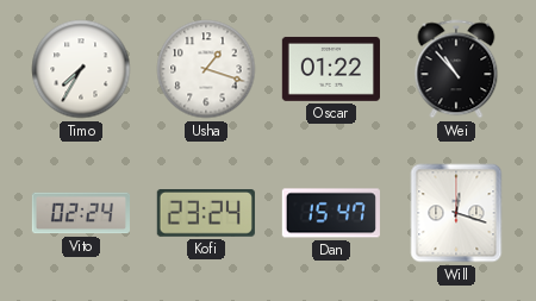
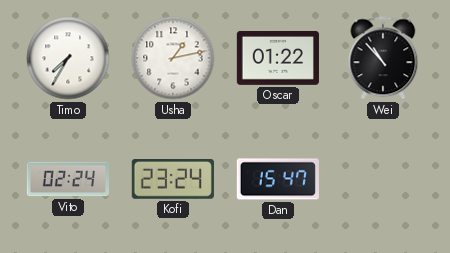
Usha: 1:18 -> 1:13
Will: 12:18 -> none
